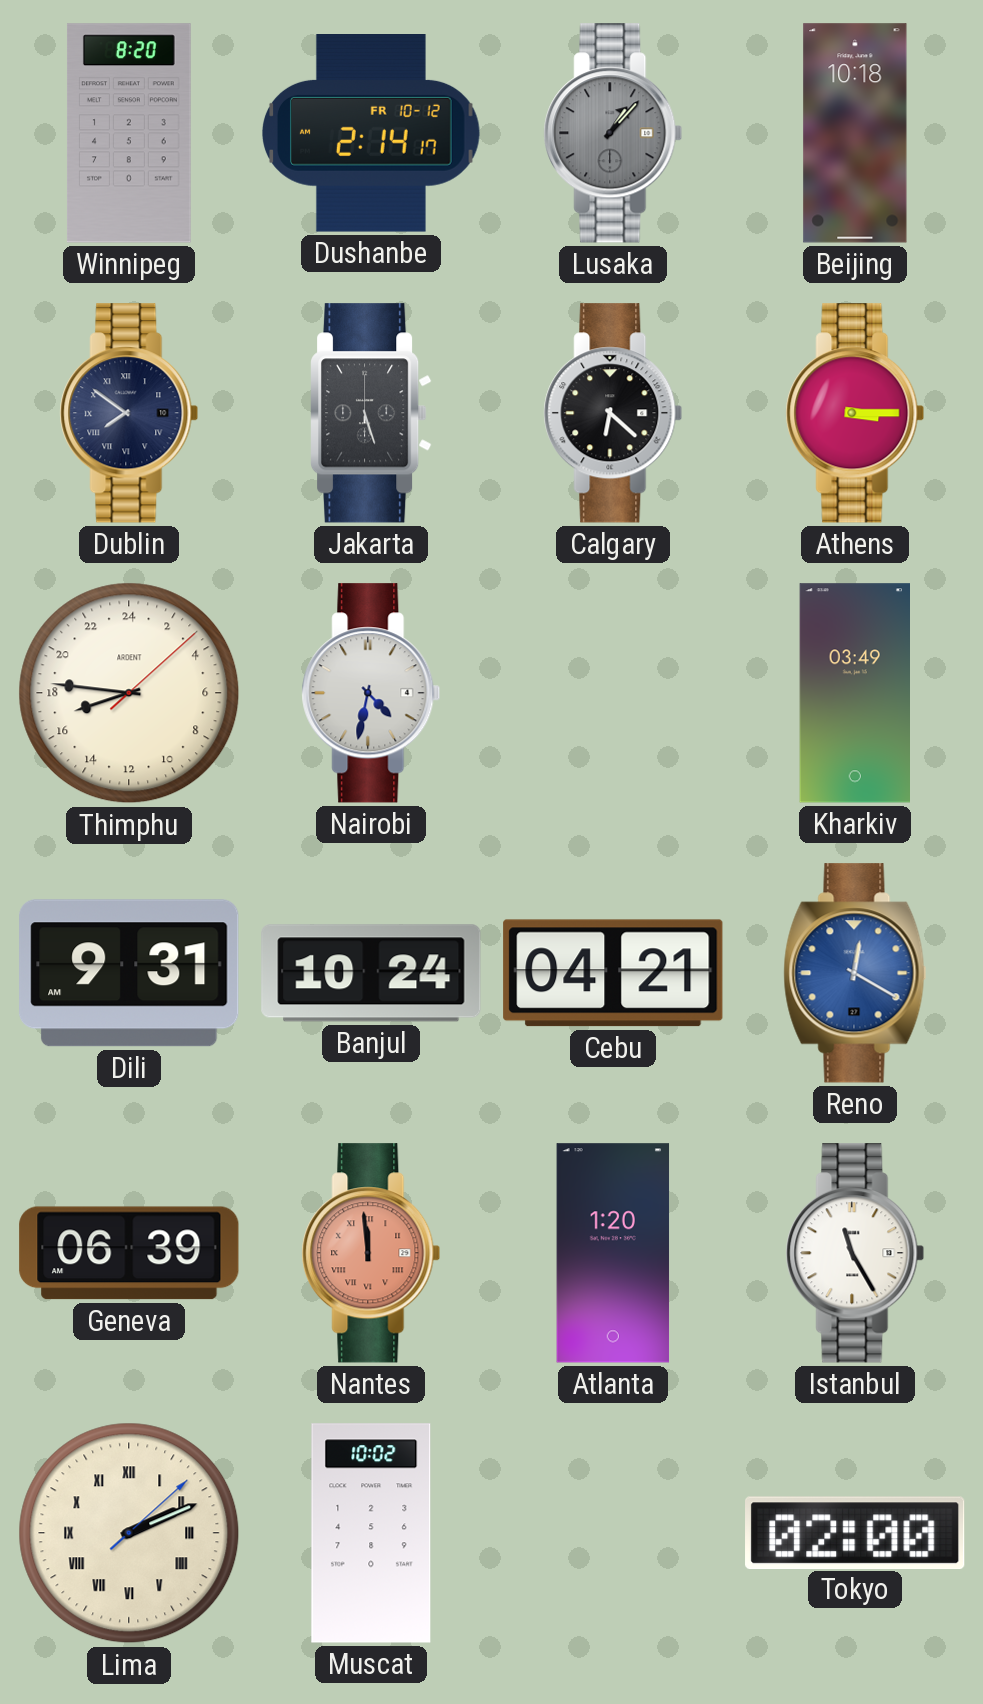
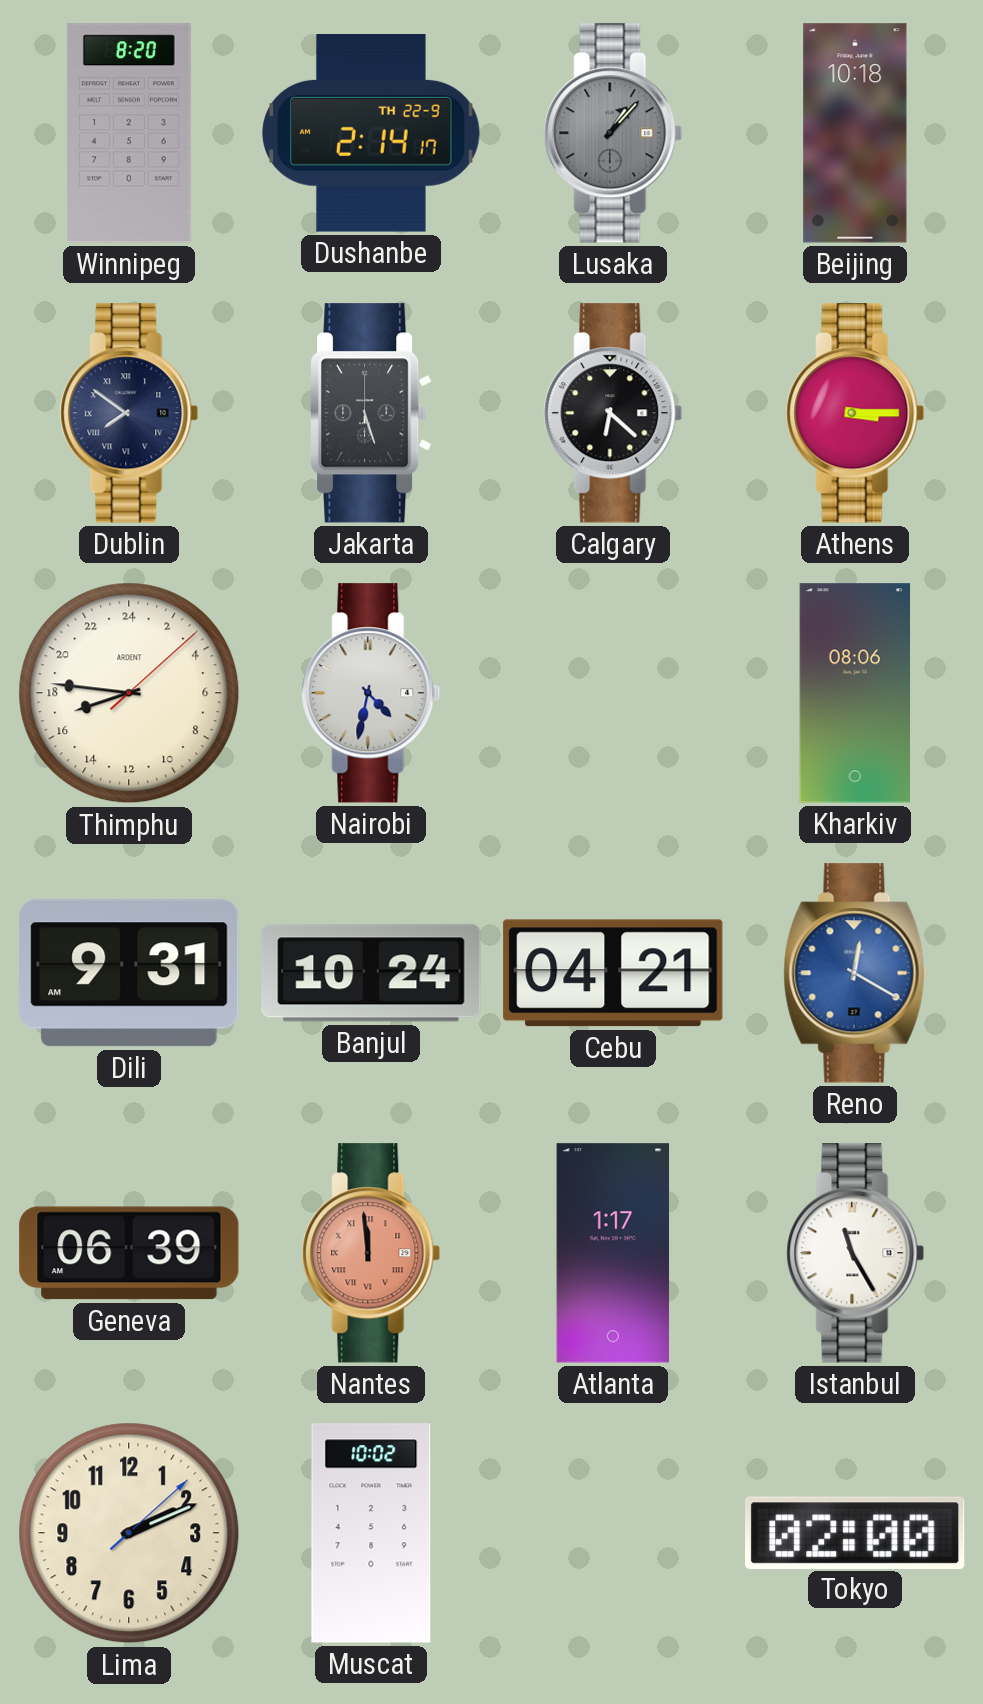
Dushanbe date: FR 10-12 -> TH 22-9
Kharkiv: 03:49 -> 08:06
Atlanta: 1:20 -> 1:17
Lima numerals: Roman -> Arabic
